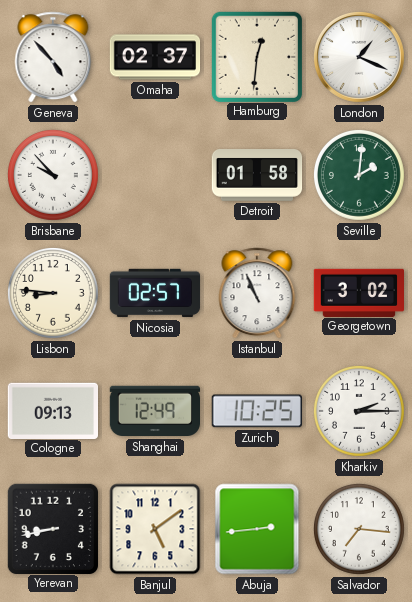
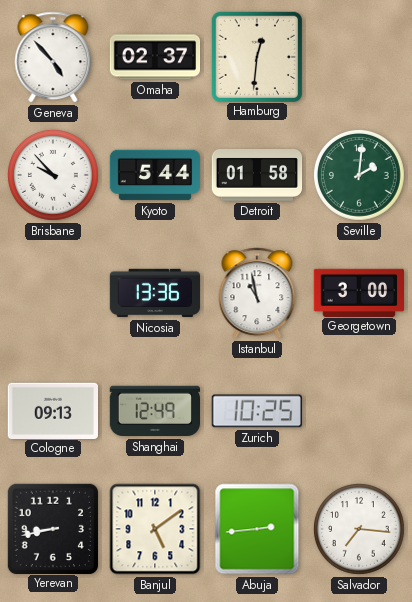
London: 1:19 -> none
Kyoto: none -> 5:44
Lisbon: 8:46 -> none
Nicosia: 02:57 -> 13:36
Istanbul: 10:56 -> 10:58
Georgetown: 3:02 -> 3:00
Kharkiv: 2:15 -> none
